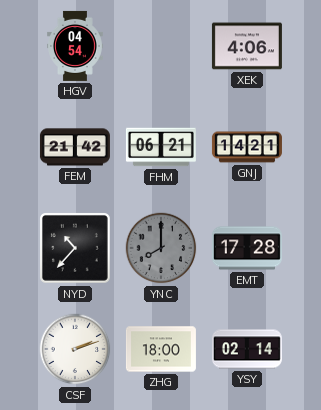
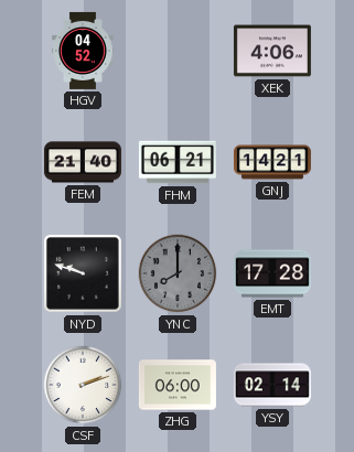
HGV: 04:54 -> 04:52
FEM: 21:42 -> 21:40
NYD: 10:37 -> 9:48
ZHG: 18:00 -> 06:00
